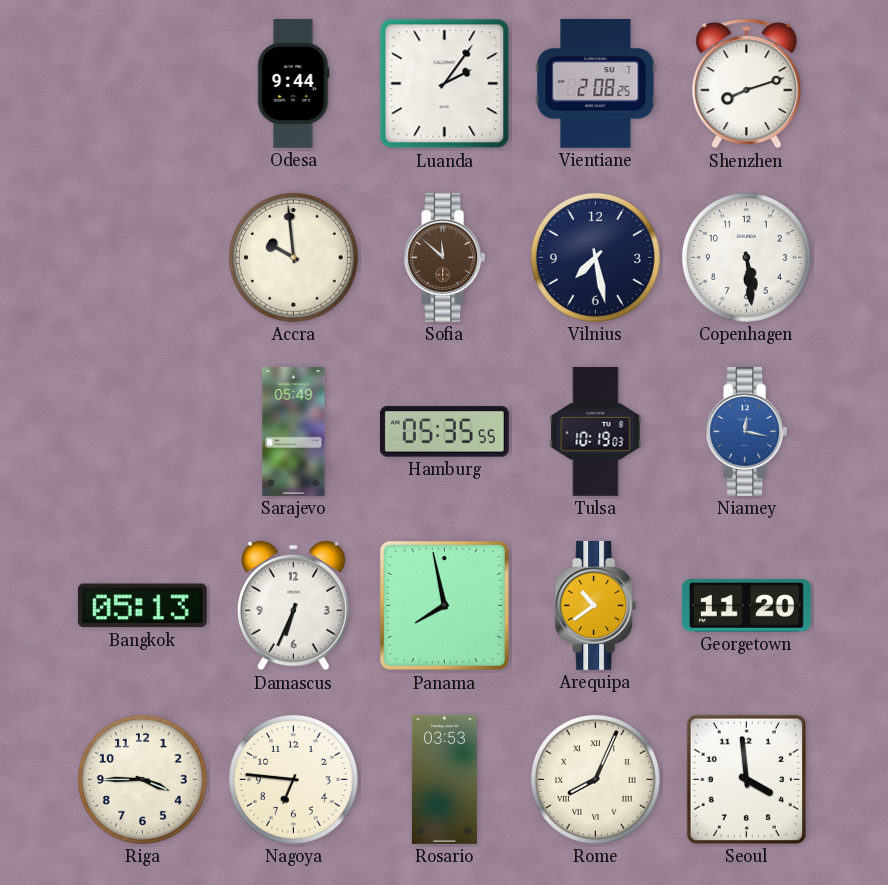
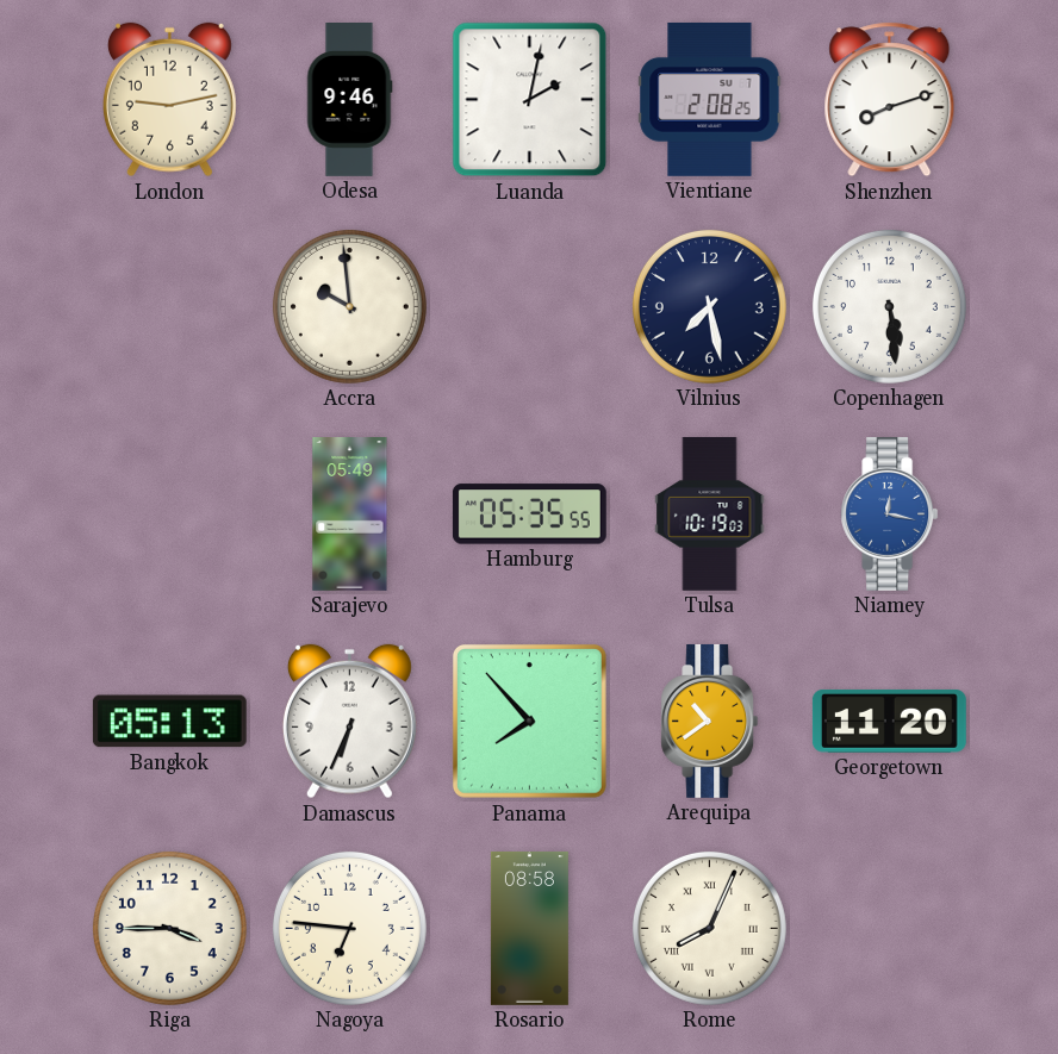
London: none -> 9:13
Odesa: 9:44 -> 9:46
Luanda: 2:06 -> 2:02
Sofia: 11:52 -> none
Panama: 7:58 -> 7:53
Rosario: 03:53 -> 08:58
Seoul: 3:59 -> none
